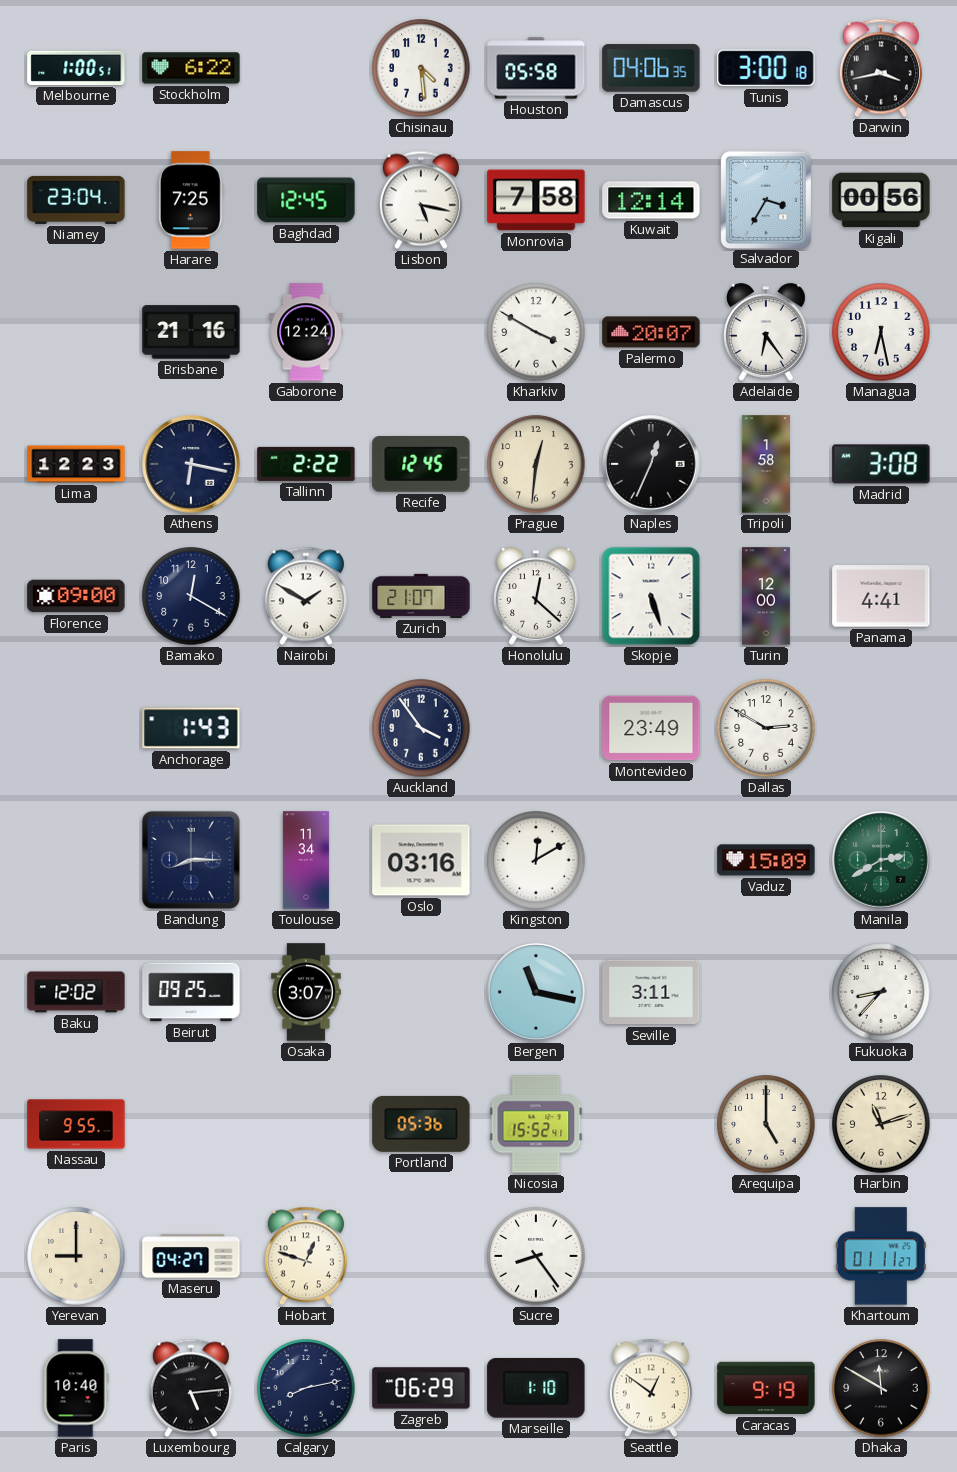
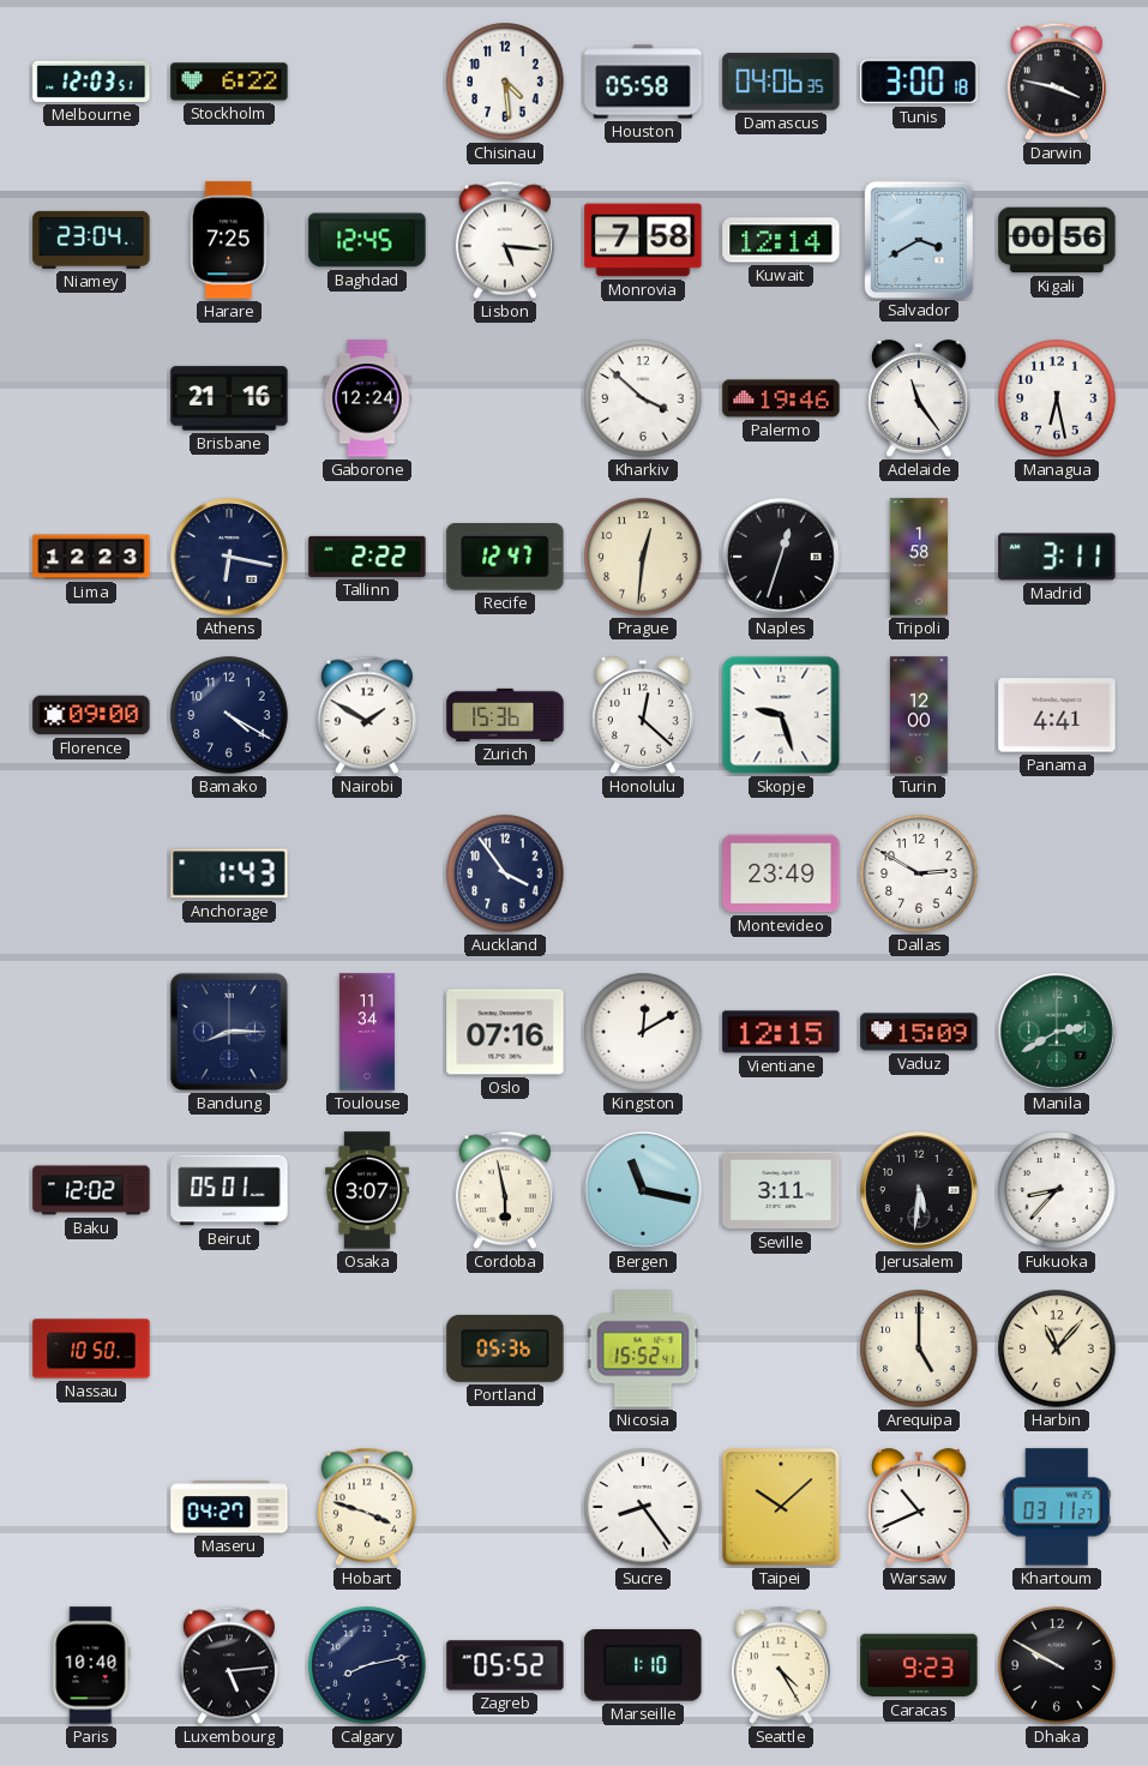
Melbourne: 1:00 -> 12:03
Darwin: 3:43 -> 3:47
Lisbon: 5:17 -> 5:16
Salvador: 3:35 -> 3:40
Kharkiv: 3:50 -> 3:52
Palermo: 20:07 -> 19:46
Adelaide: 6:24 -> 11:24
Recife: 12:45 -> 12:47
Naples: 12:34 -> 12:33
Madrid: 3:08 -> 3:11
Bamako: 12:20 -> 4:20
Zurich: 21:07 -> 15:36
Skopje: 5:27 -> 9:27
Oslo: 03:16 -> 07:16
Vientiane: none -> 12:15
Beirut: 09:25 -> 05:01
Cordoba: none -> 5:58
Jerusalem: none -> 5:31
Nassau: 9:55 -> 10:50
Harbin: 11:12 -> 11:07
Yerevan: 9:00 -> none
Hobart: 12:48 -> 3:48
Taipei: none -> 10:08
Warsaw: none -> 10:41
Khartoum: 01:11 -> 03:11
Zagreb: 06:29 -> 05:52
Seattle: 12:51 -> 4:25
Caracas: 9:19 -> 9:23
Dhaka: 11:50 -> 9:50
